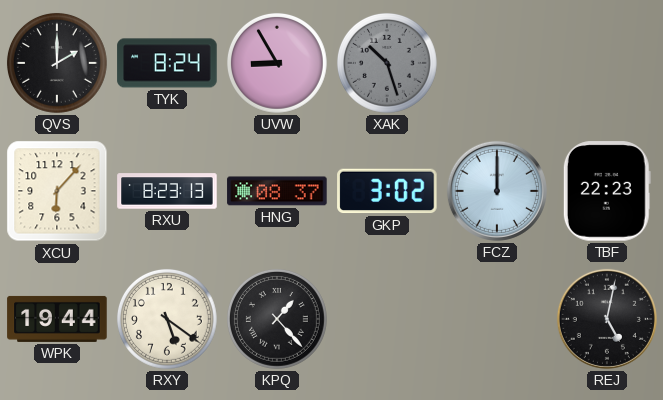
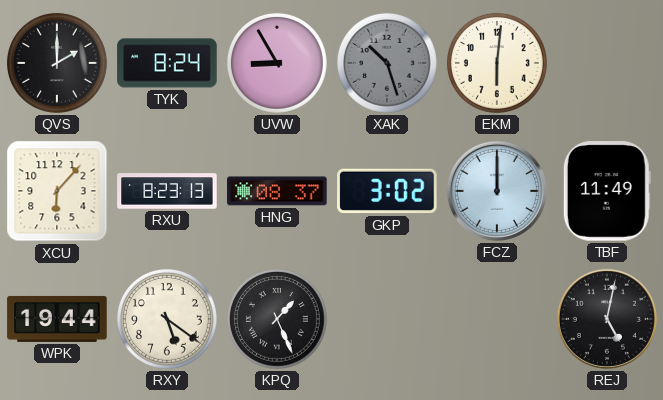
EKM: none -> 6:01
TBF: 22:23 -> 11:49
KPQ: 1:23 -> 1:26
